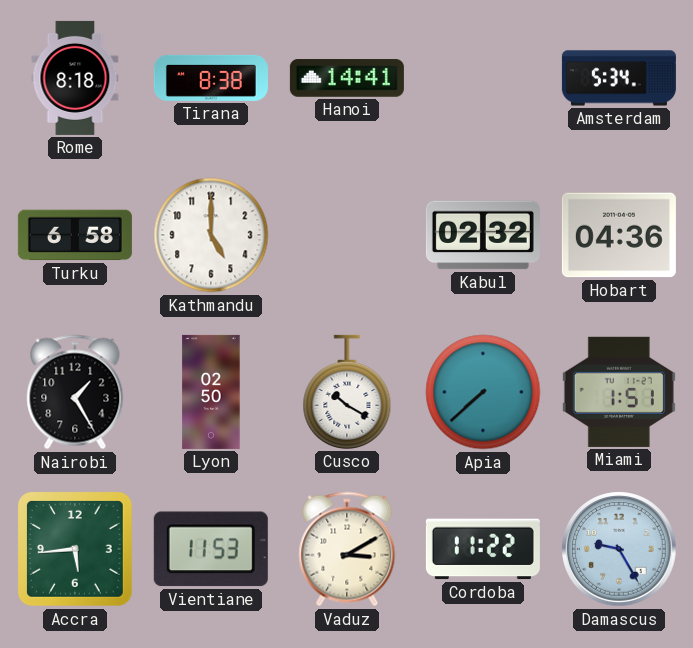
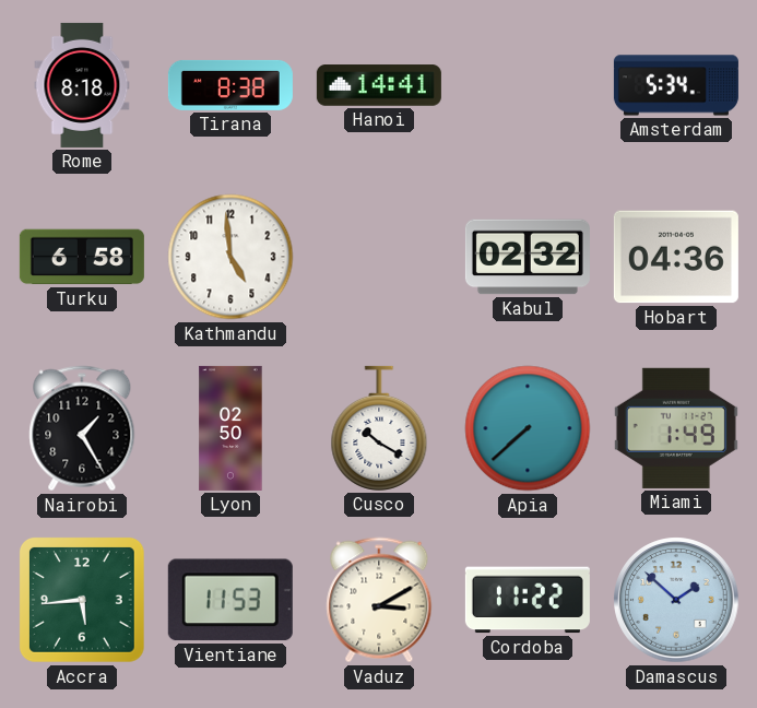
Kathmandu: 5:00 -> 4:59
Miami: 1:51 -> 1:49
Damascus: 9:25 -> 1:52
